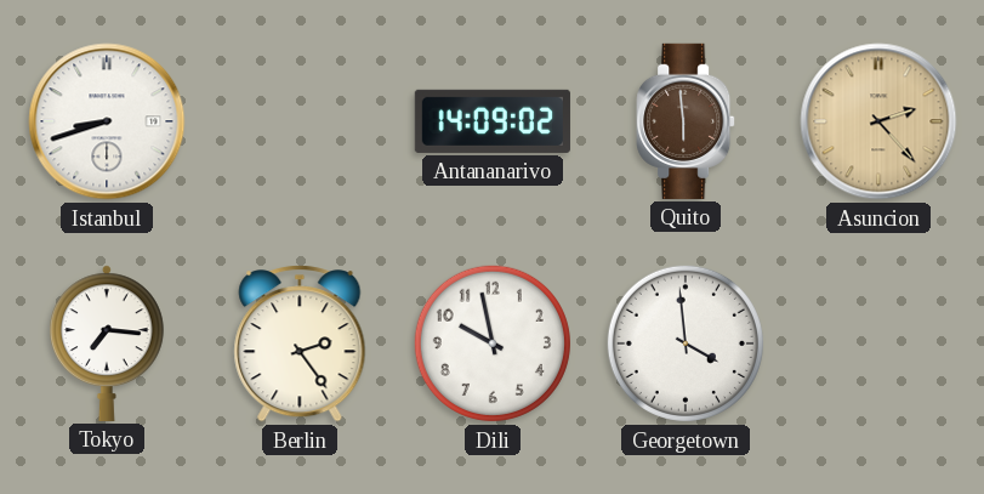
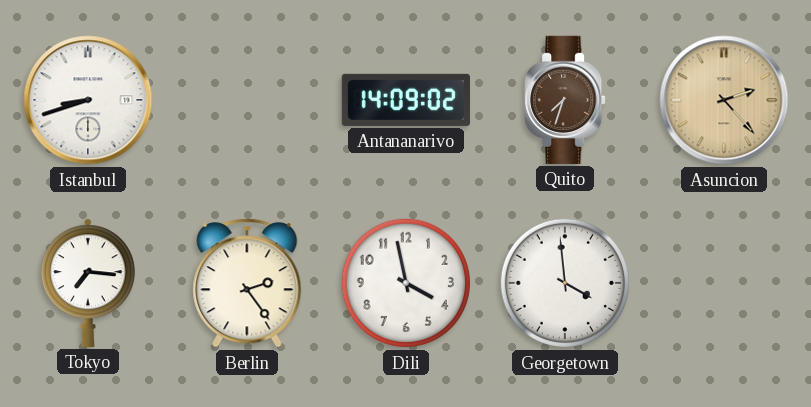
Quito: 5:59 -> 7:33
Dili: 9:58 -> 3:58
